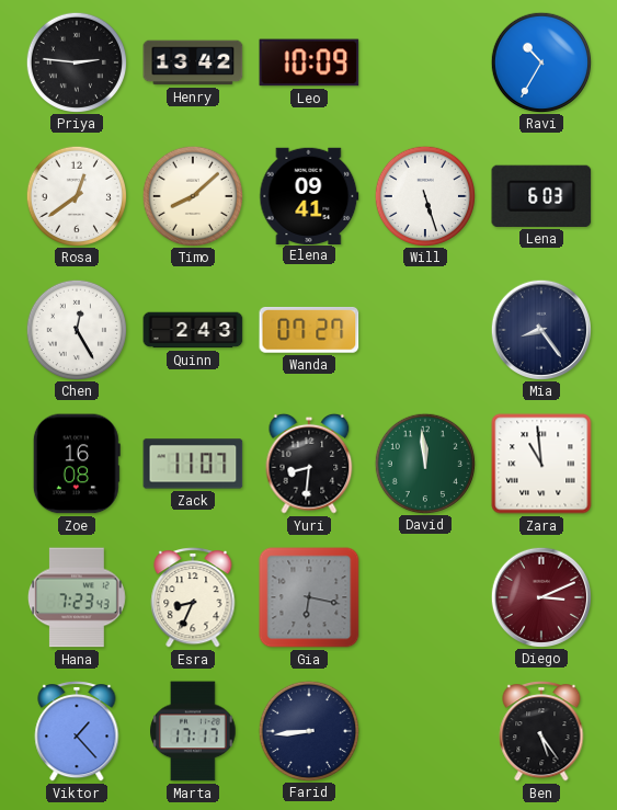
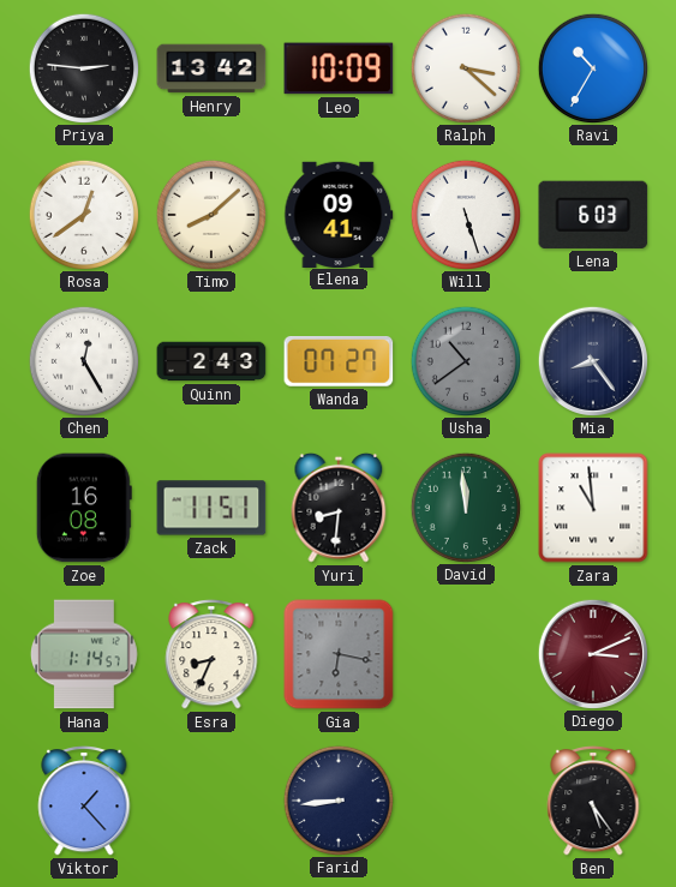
Ralph: none -> 3:22
Usha: none -> 10:39
Zack: 11:07 -> 11:51
Hana: 7:23 -> 1:14
Marta: 17:17 -> none
